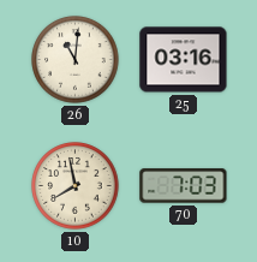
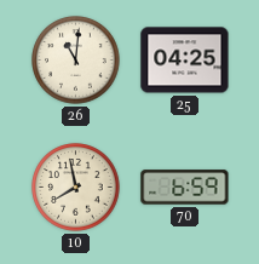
25: 03:16 -> 04:25
70: 7:03 -> 6:59
